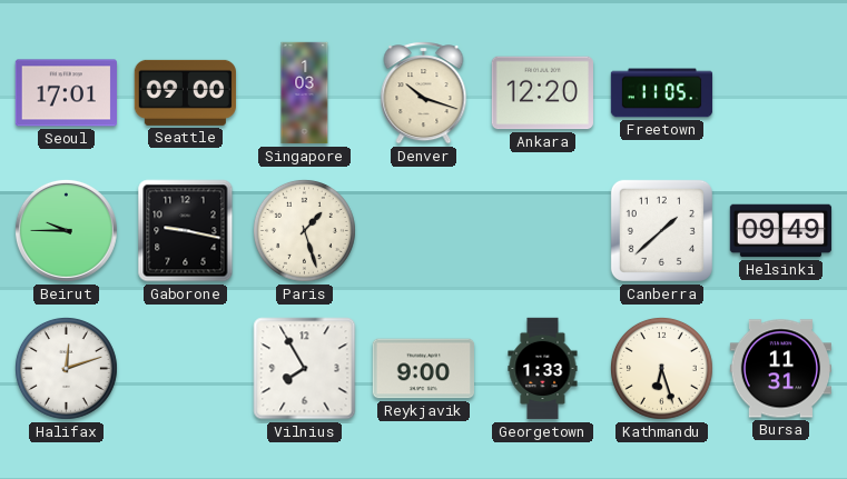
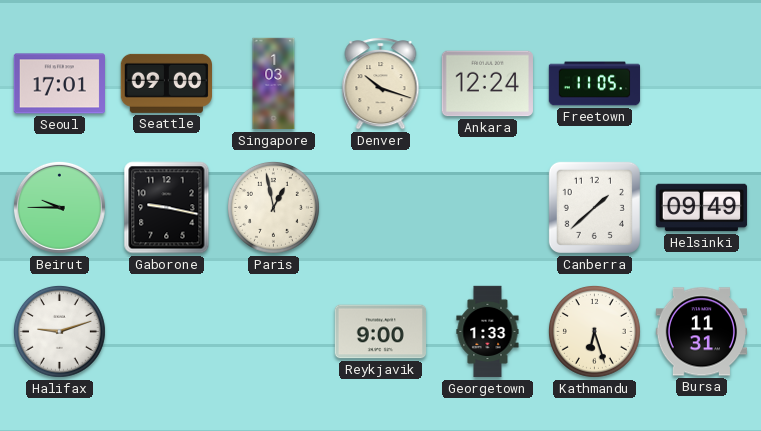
Ankara: 12:20 -> 12:24
Paris: 1:27 -> 12:58
Halifax: 12:12 -> 9:12
Vilnius: 7:55 -> none
